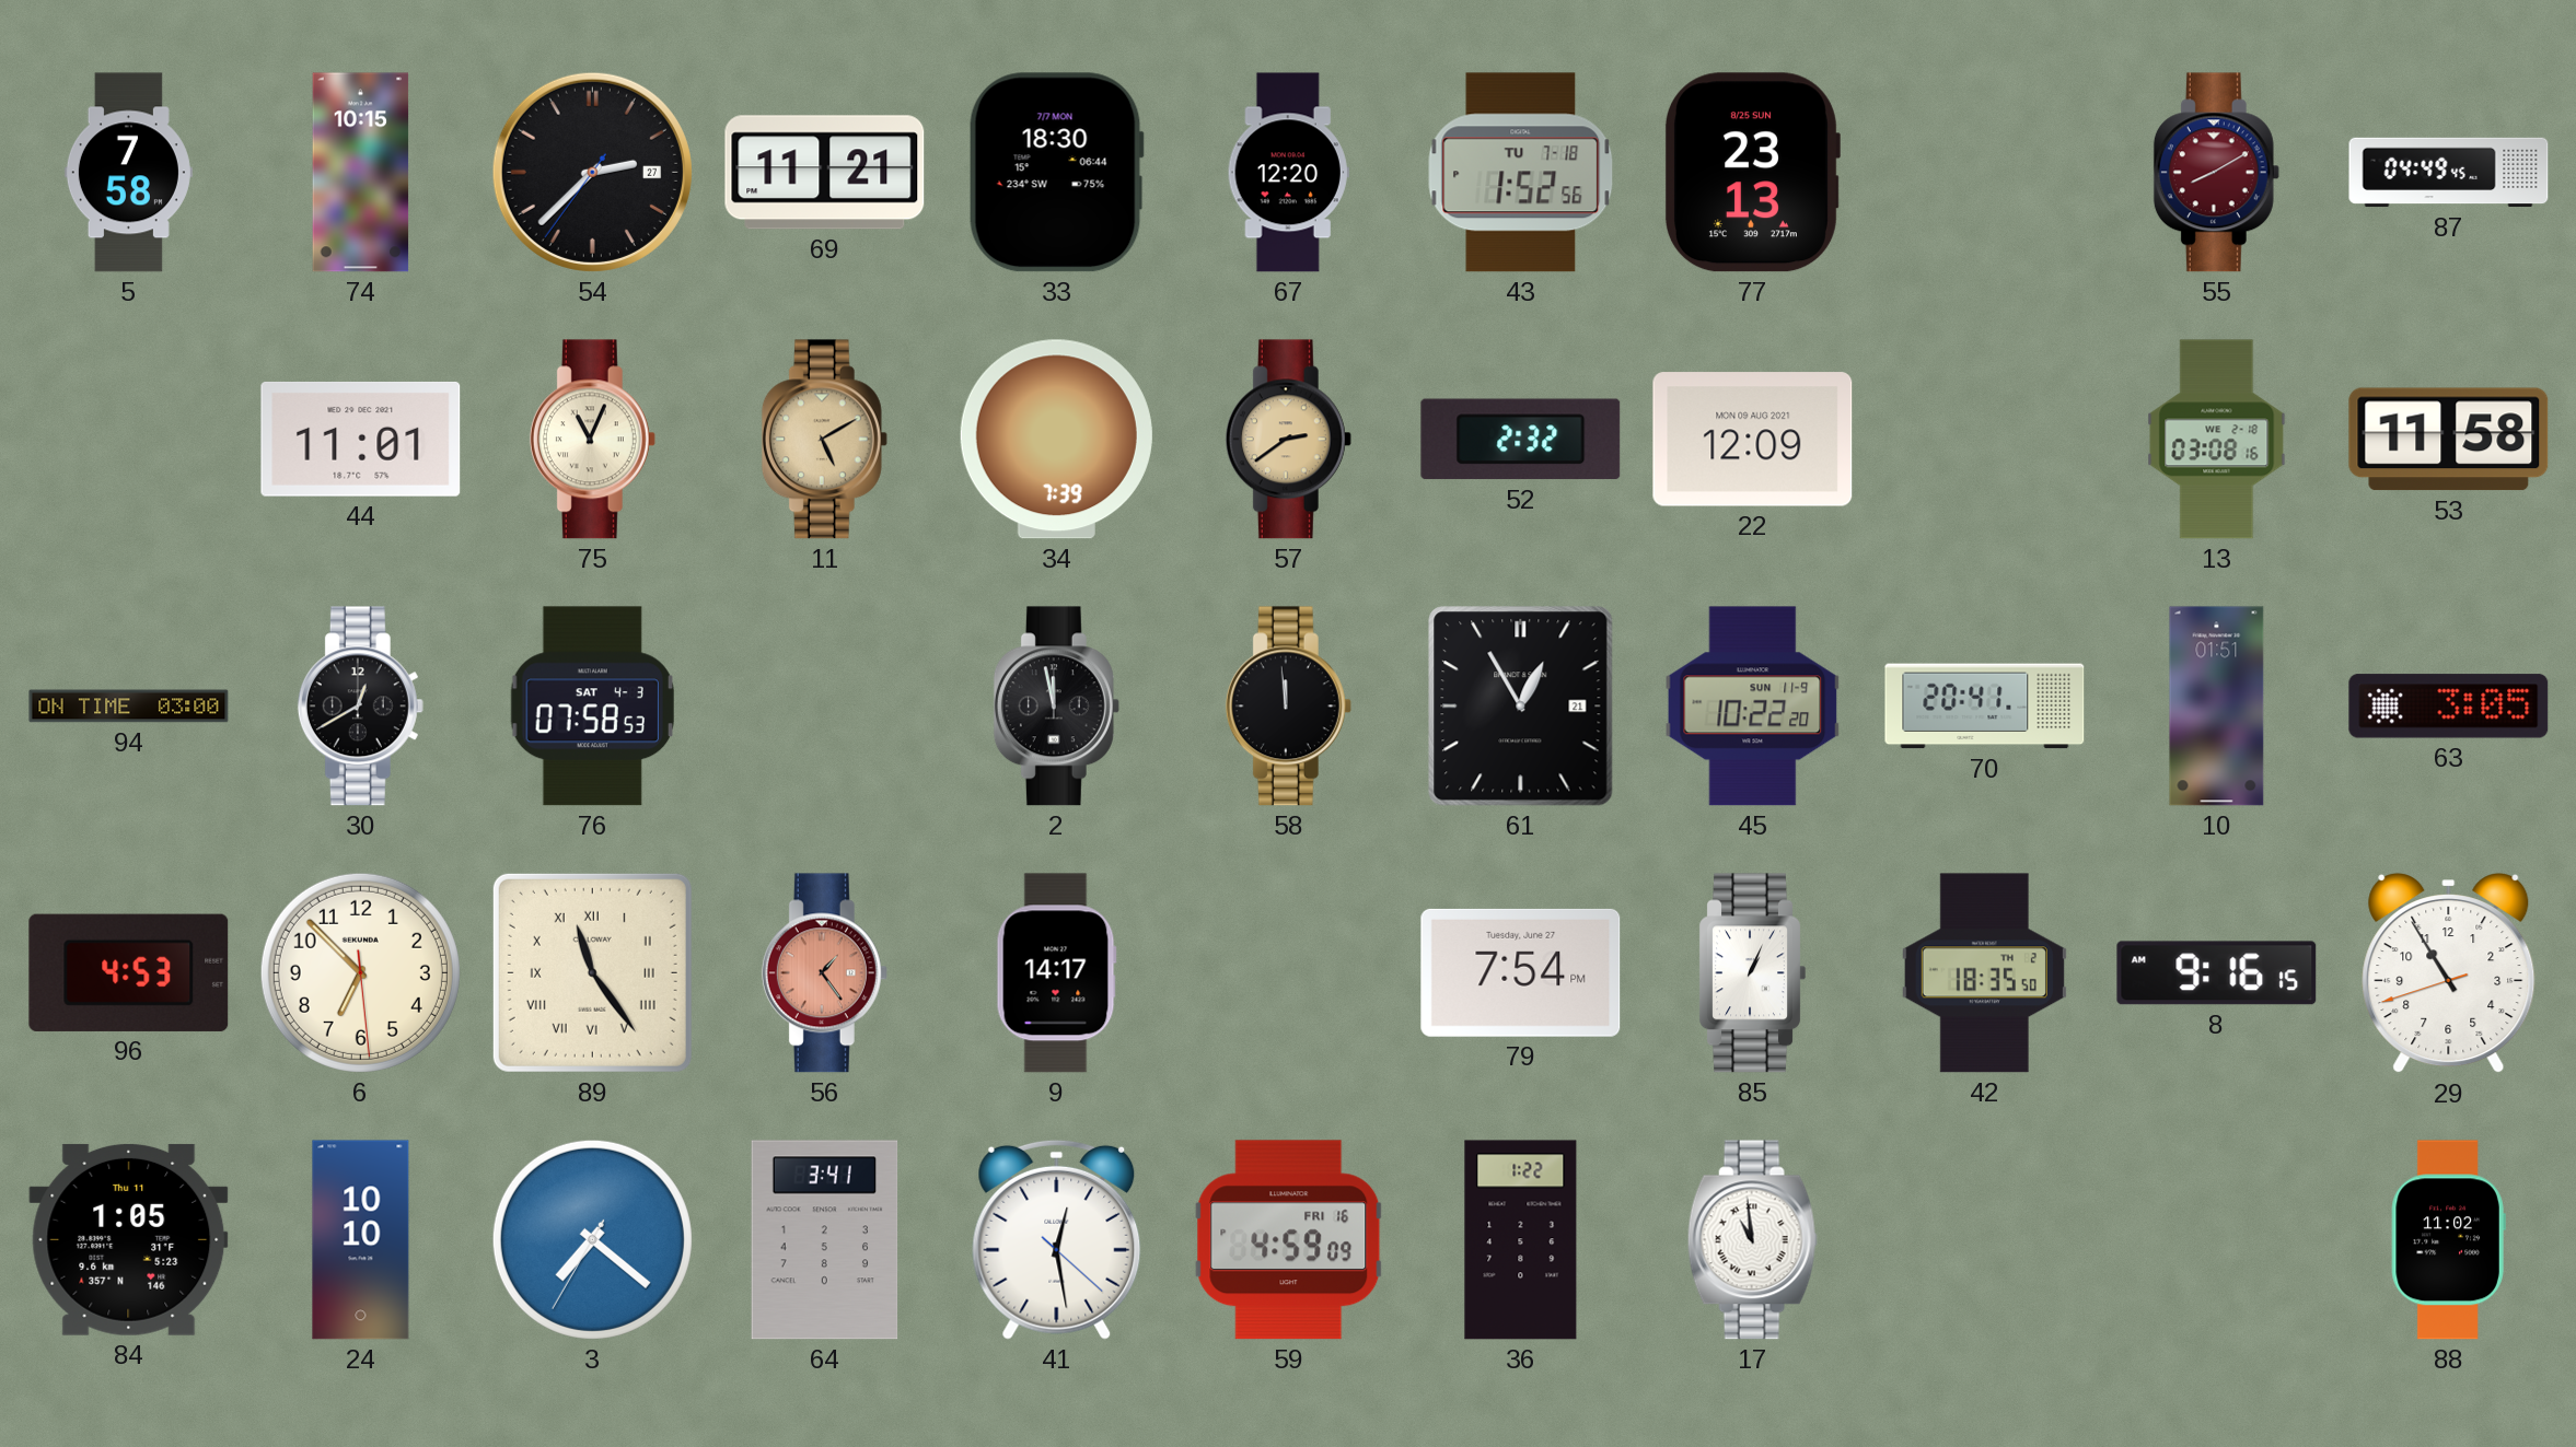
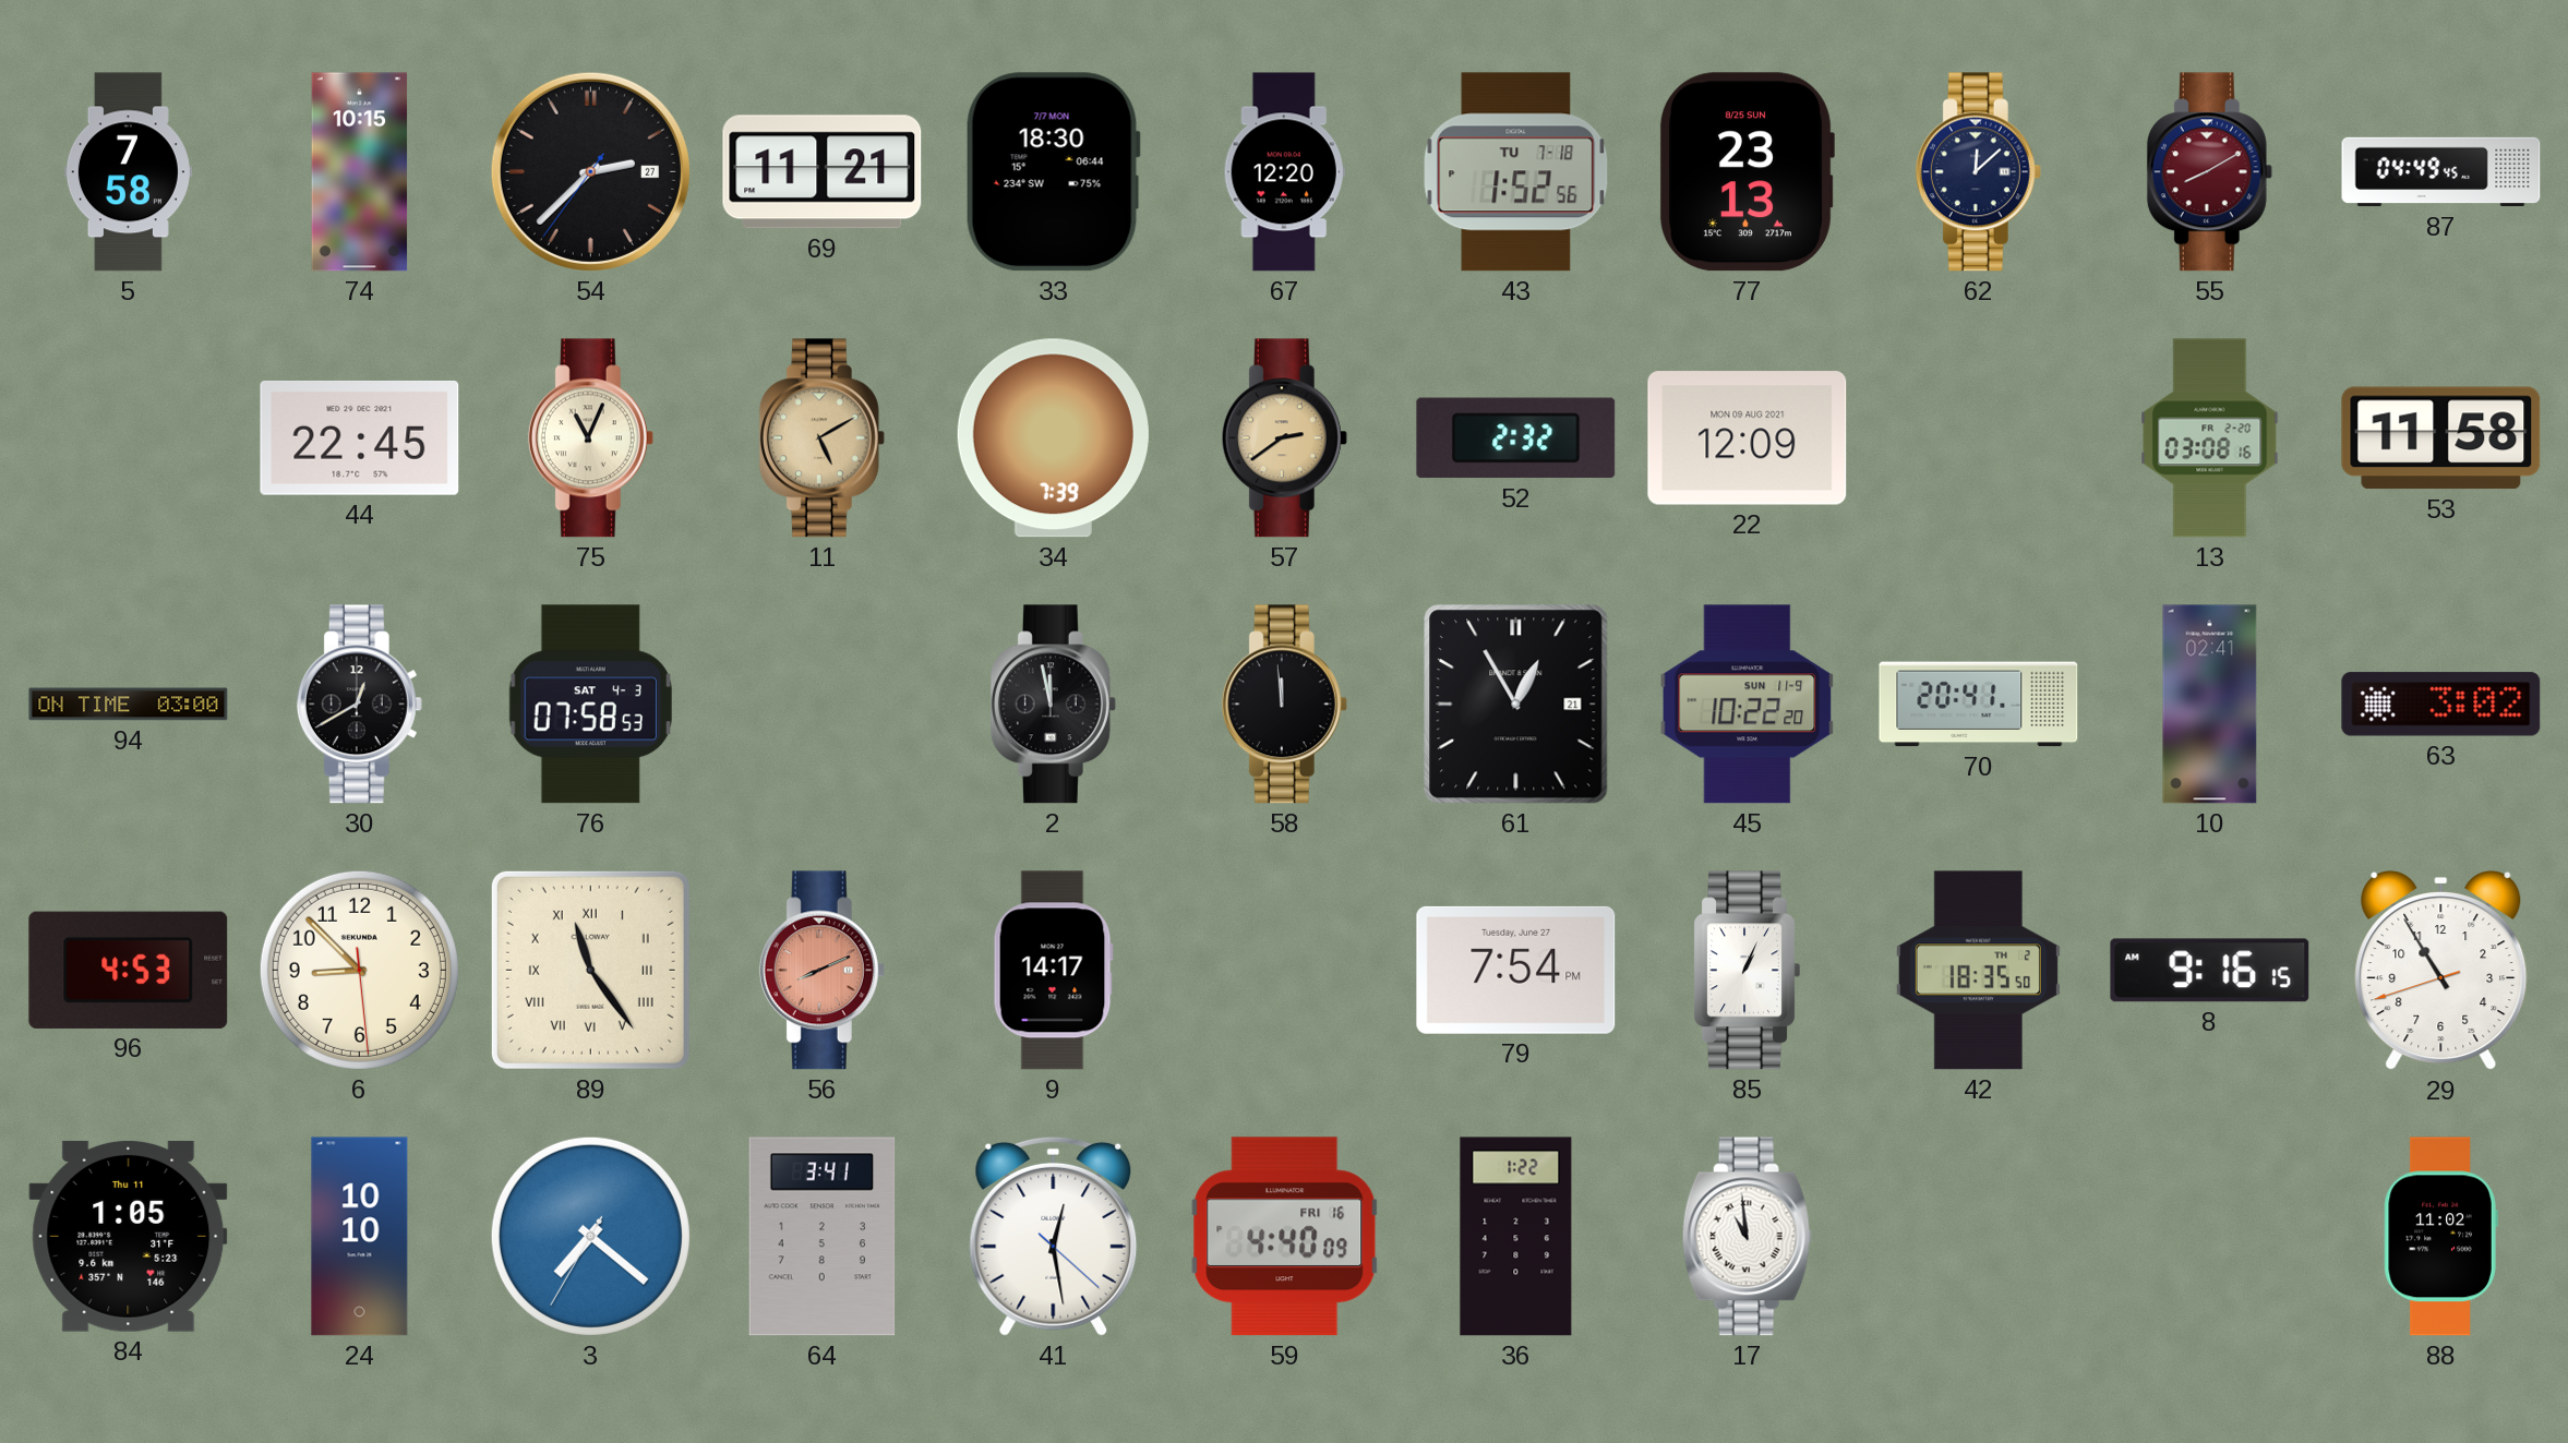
62: none -> 12:08
44: 11:01 -> 22:45
13 date: WE 2-18 -> FR 2-20
10: 01:51 -> 02:41
63: 3:05 -> 3:02
6: 6:52 -> 8:52
56: 1:24 -> 8:11
59: 4:59 -> 4:40
